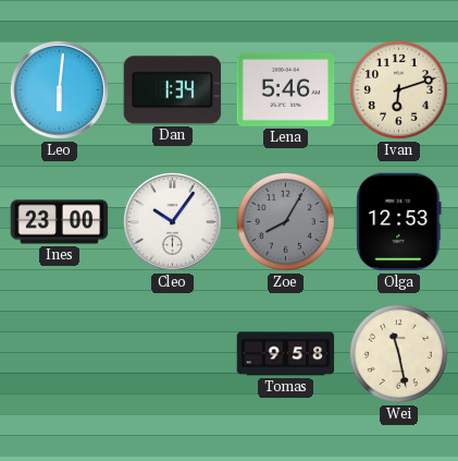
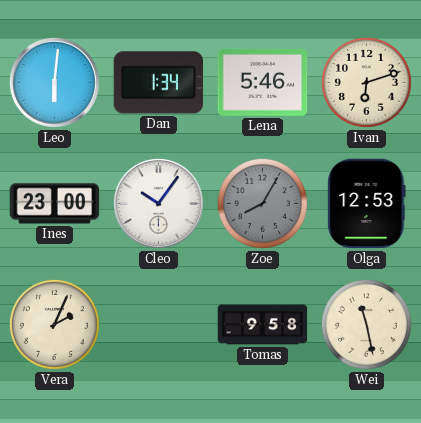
Vera: none -> 2:04
